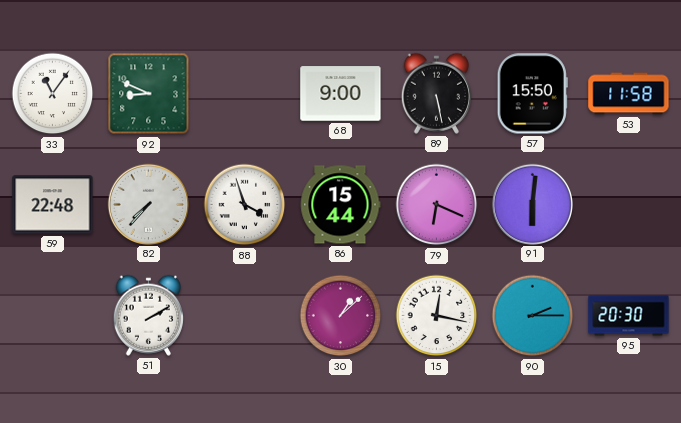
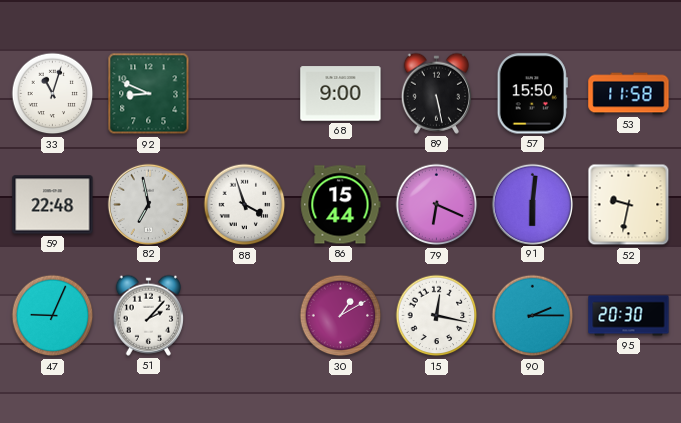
33: 11:06 -> 11:03
82: 7:37 -> 6:58
52: none -> 9:32
47: none -> 9:04
51: 2:10 -> 2:07
30: 1:08 -> 1:10
